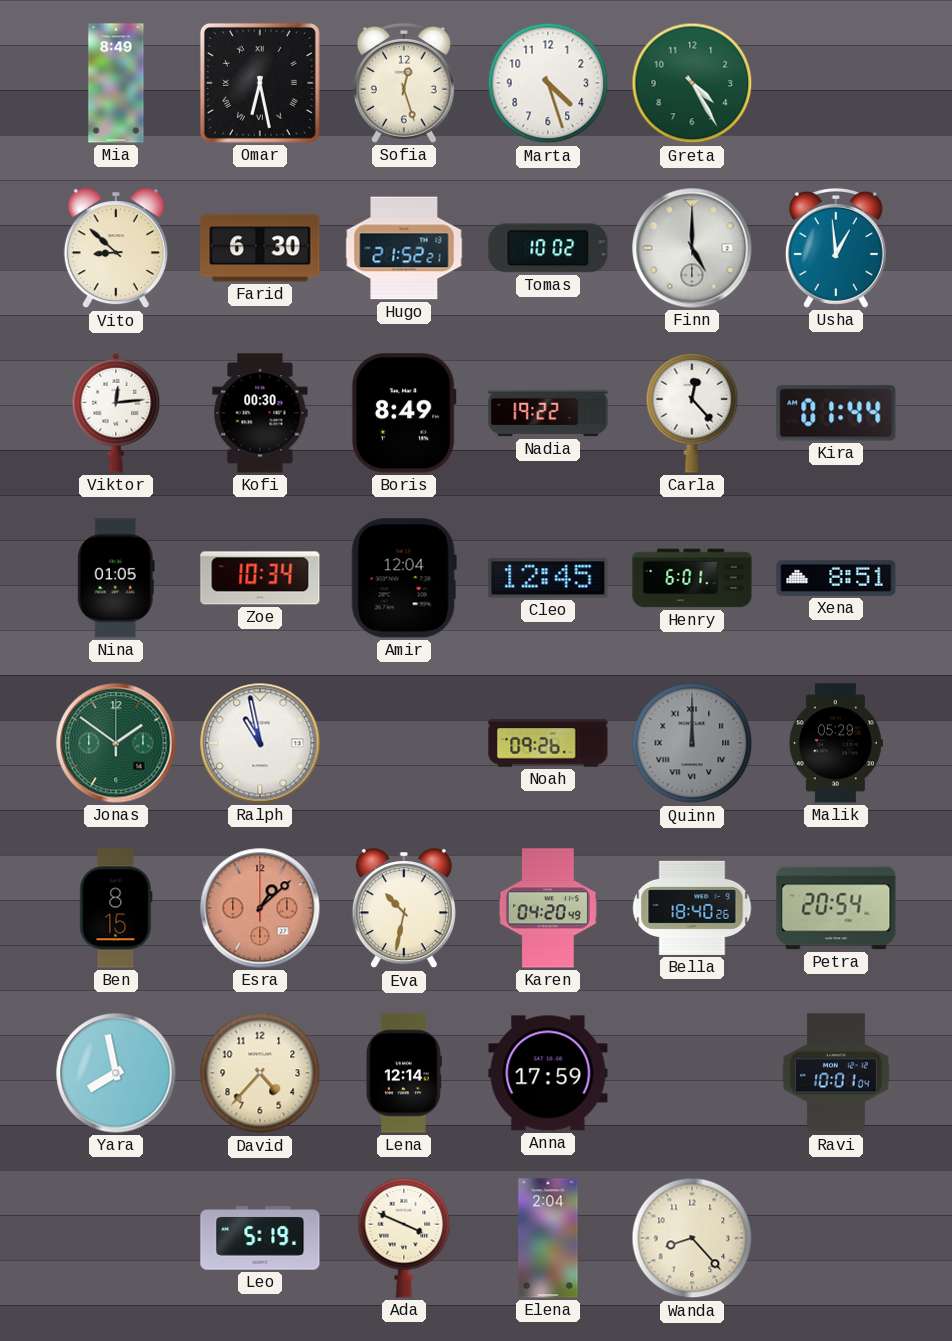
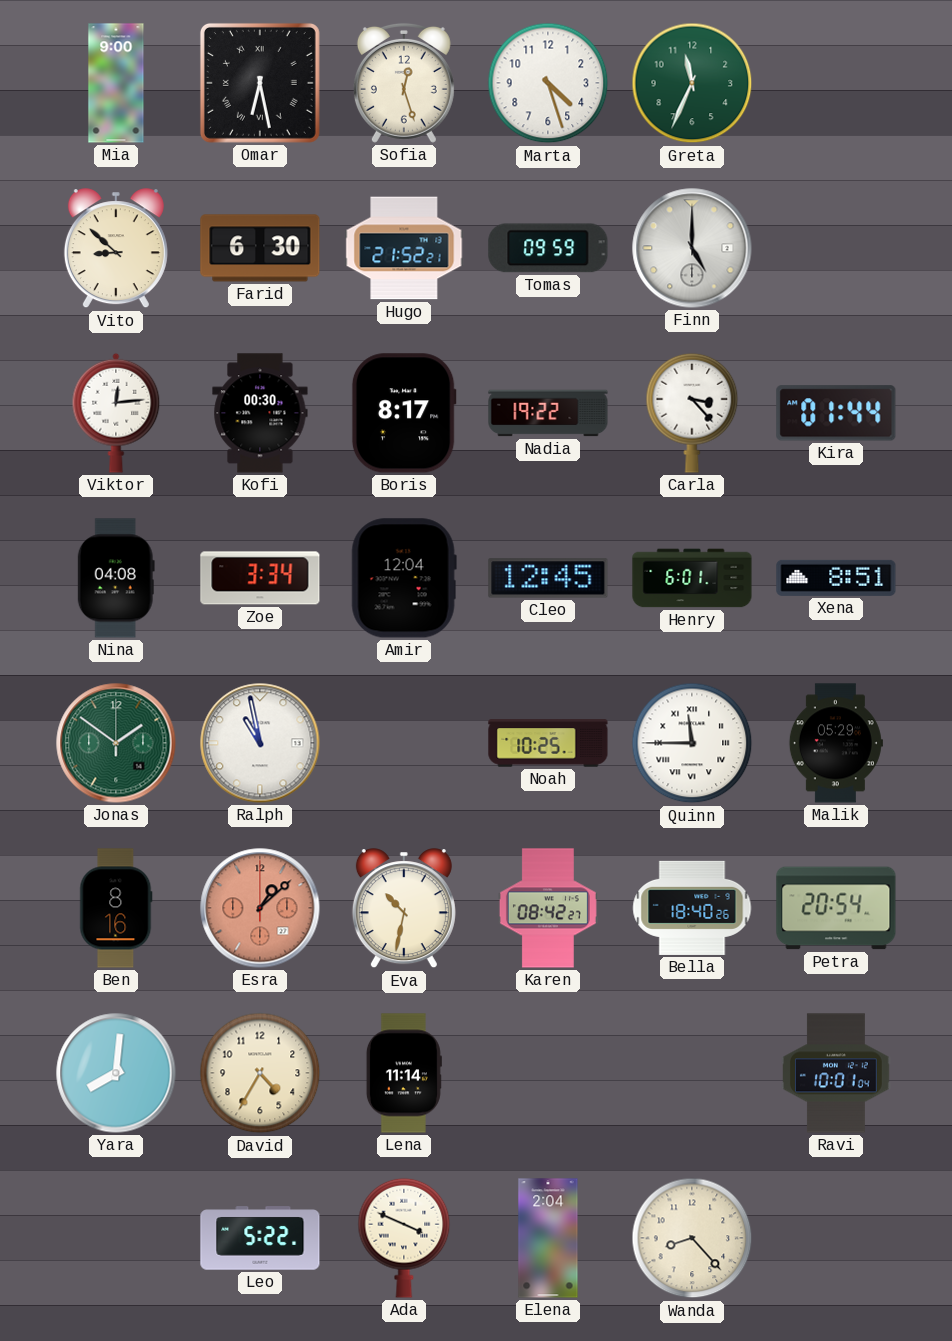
Mia: 8:49 -> 9:00
Greta: 4:25 -> 11:34
Tomas: 10:02 -> 09:59
Usha: 12:59 -> none
Boris: 8:49 -> 8:17
Carla: 12:23 -> 3:23
Nina: 01:05 -> 04:08
Zoe: 10:34 -> 3:34
Noah: 09:26 -> 10:25
Quinn: 12:00 -> 11:45
Quinn dial: grey -> white
Ben: 8:15 -> 8:16
Karen: 04:20 -> 08:42
Yara: 7:58 -> 8:01
David: 4:37 -> 4:35
Lena: 12:14 -> 11:14
Anna: 17:59 -> none
Leo: 5:19 -> 5:22
